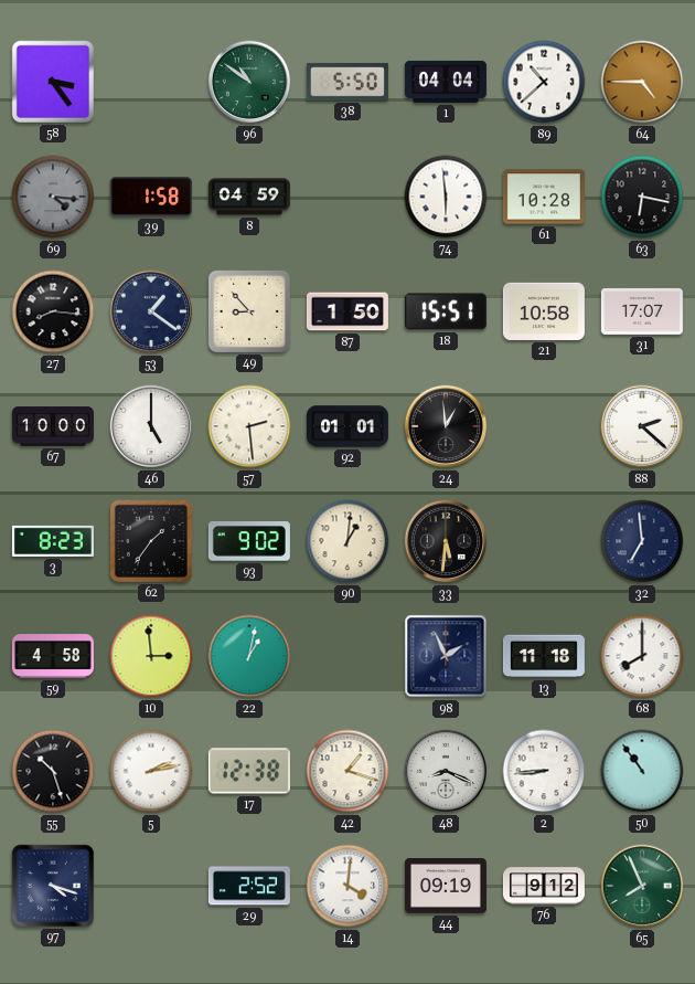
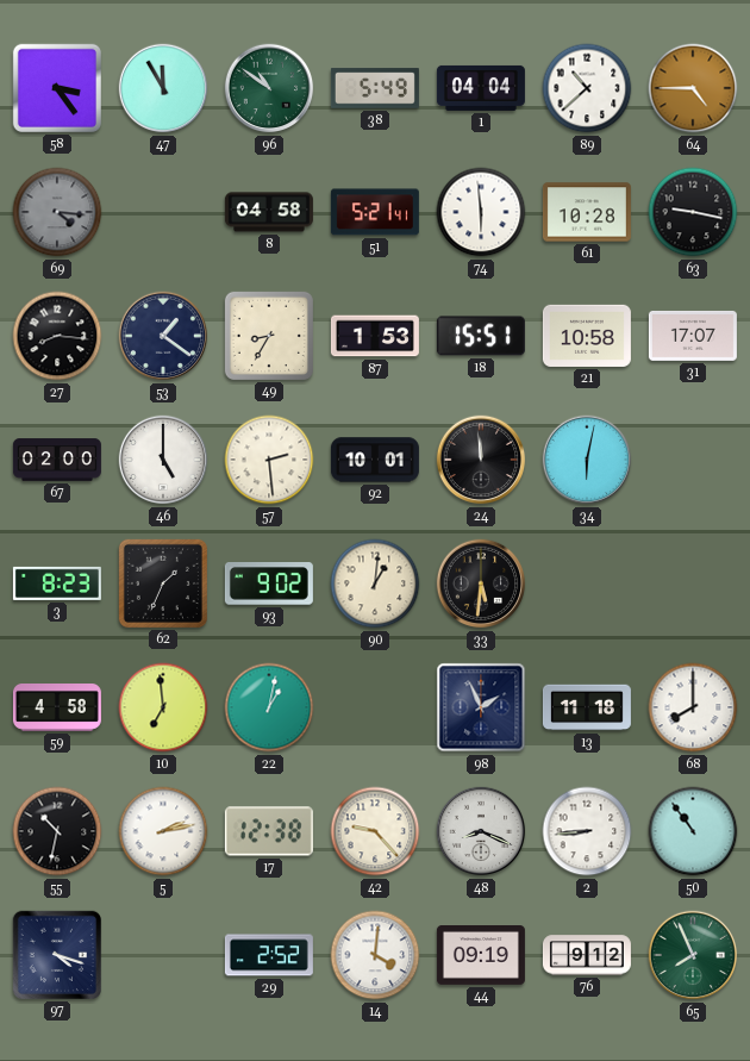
47: none -> 11:55
38: 5:50 -> 5:49
39: 1:58 -> none
8: 04:59 -> 04:58
51: none -> 5:21
63: 6:17 -> 9:17
49: 8:53 -> 8:35
87: 1:50 -> 1:53
67: 10:00 -> 02:00
92: 01:01 -> 10:01
24: 12:59 -> 11:59
34: none -> 6:02
88: 2:22 -> none
62: 1:36 -> 1:34
32: 6:59 -> none
10: 2:59 -> 6:59
55: 10:27 -> 10:32
42: 1:18 -> 9:23
